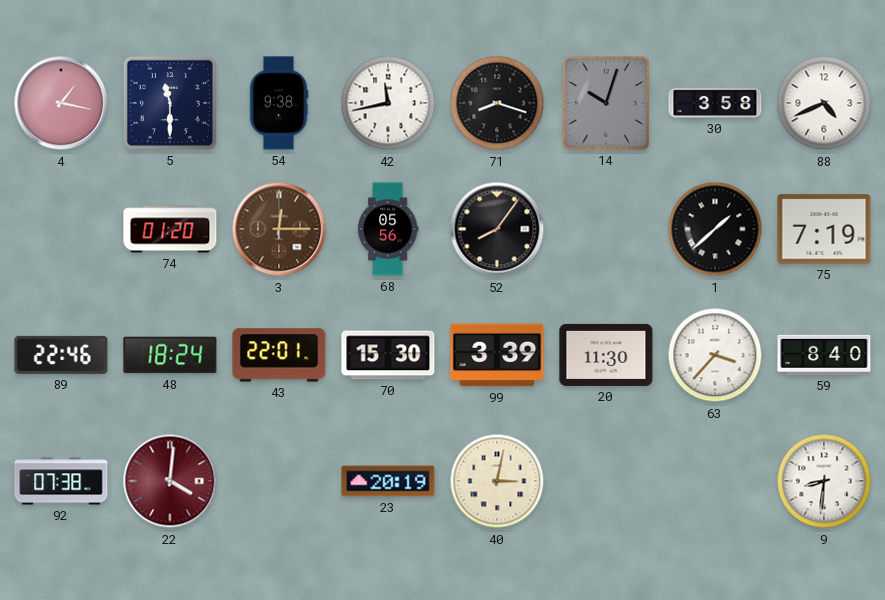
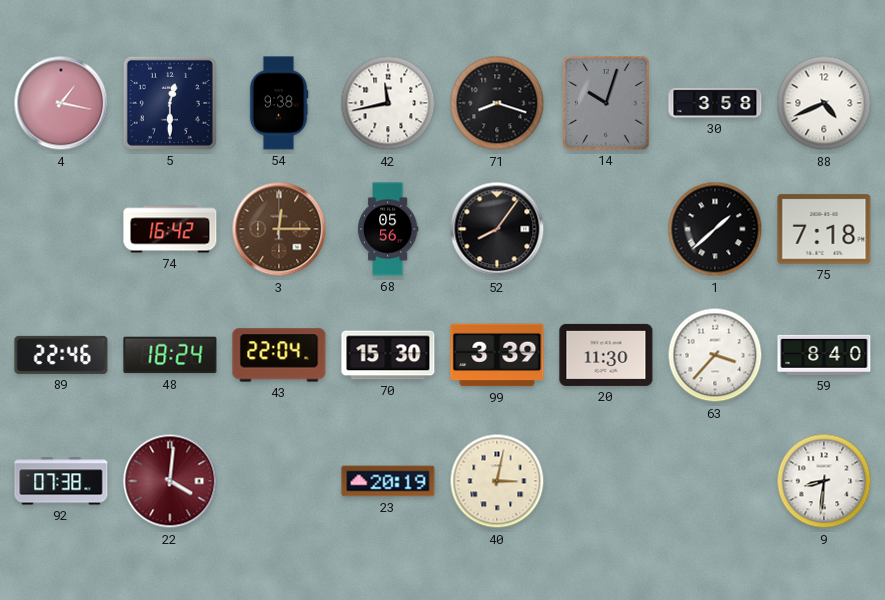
5: 11:30 -> 12:30
74: 01:20 -> 16:42
75: 7:19 -> 7:18
43: 22:01 -> 22:04
